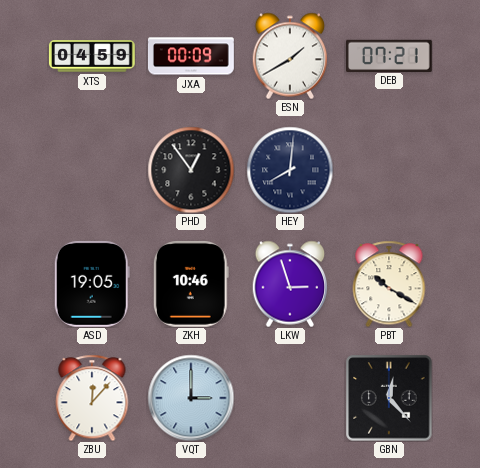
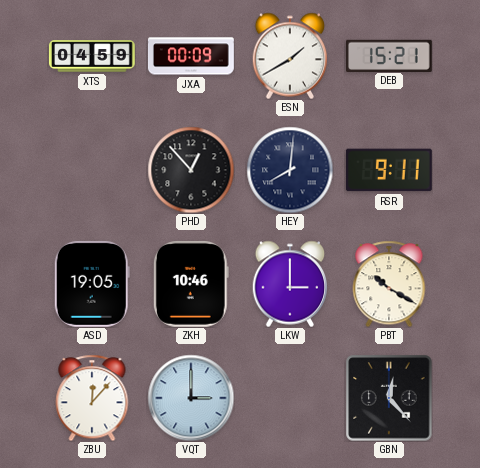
DEB: 07:21 -> 15:21
PHD: 12:54 -> 12:53
RSR: none -> 9:11
LKW: 2:57 -> 3:00
